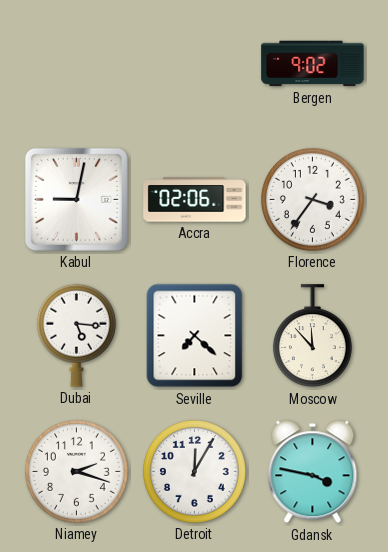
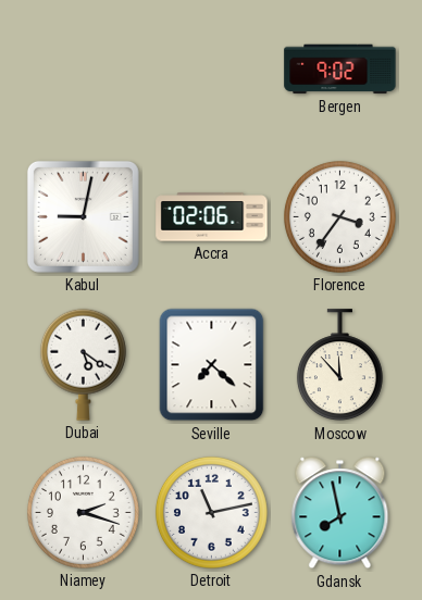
Dubai: 5:16 -> 5:21
Detroit: 12:05 -> 11:13
Gdansk: 3:47 -> 7:58
